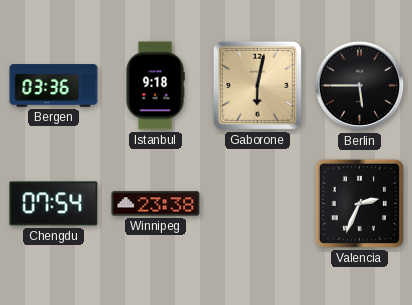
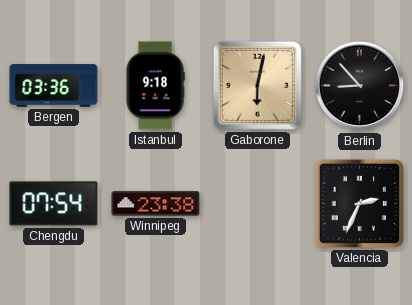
Berlin: 5:45 -> 8:53
